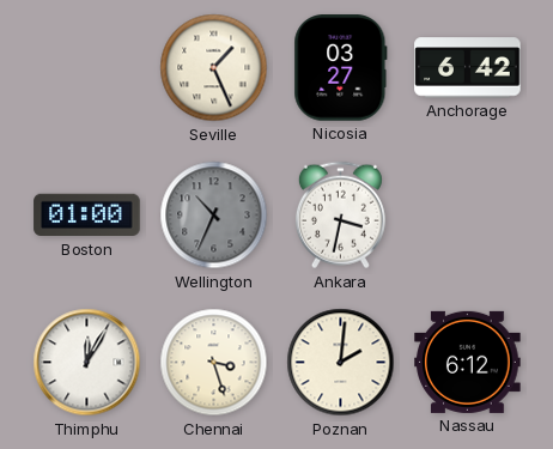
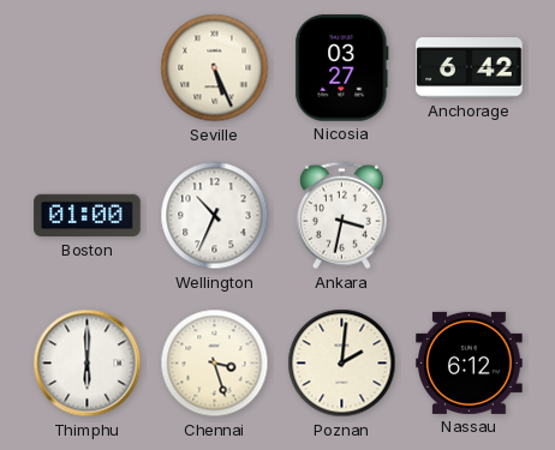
Seville: 1:26 -> 5:26
Wellington dial: grey -> white
Thimphu: 12:05 -> 6:00
